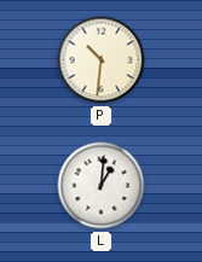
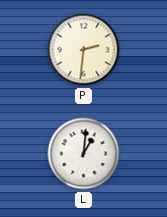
P: 10:31 -> 2:31
